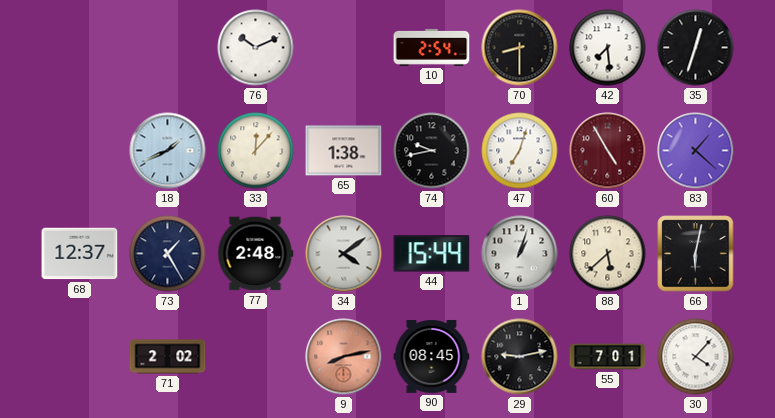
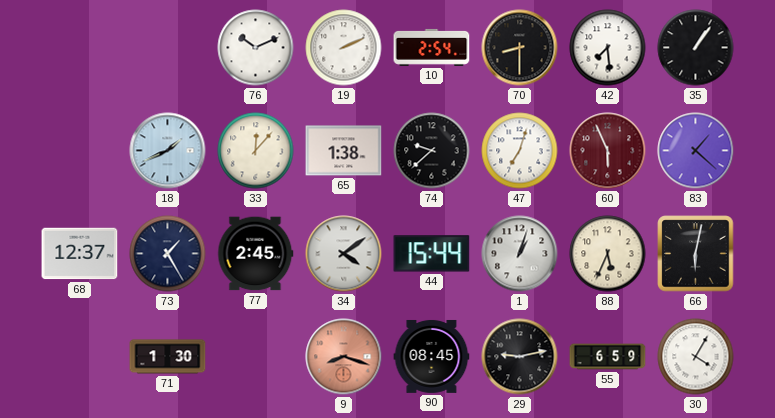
19: none -> 2:11
35: 12:33 -> 1:06
74: 9:43 -> 9:38
60: 4:55 -> 5:56
77: 2:48 -> 2:45
88: 5:38 -> 5:34
71: 2:02 -> 1:30
9: 8:13 -> 8:18
55: 7:01 -> 6:59
30: 4:07 -> 4:05
